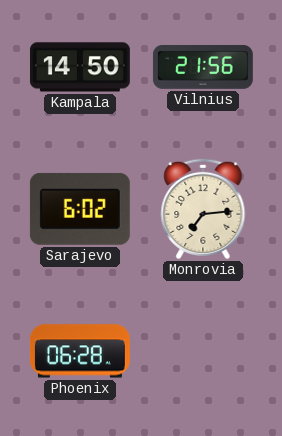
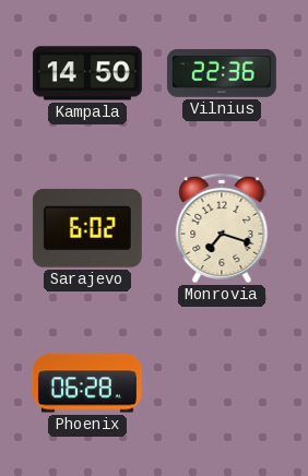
Vilnius: 21:56 -> 22:36
Monrovia: 7:14 -> 7:18
